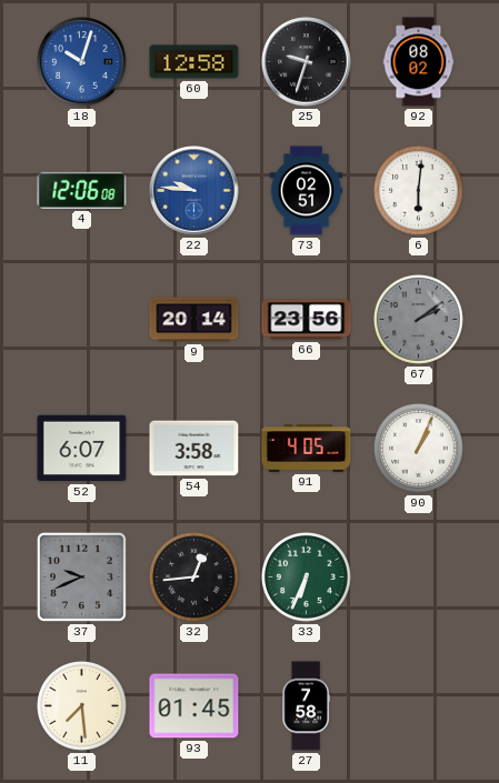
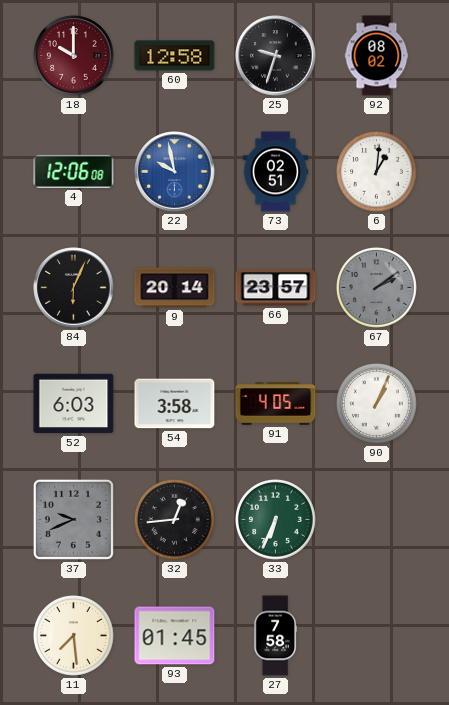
18: 10:03 -> 10:00
18 dial: blue -> burgundy
22: 9:46 -> 9:58
6: 6:01 -> 1:01
84: none -> 6:04
66: 23:56 -> 23:57
52: 6:07 -> 6:03
